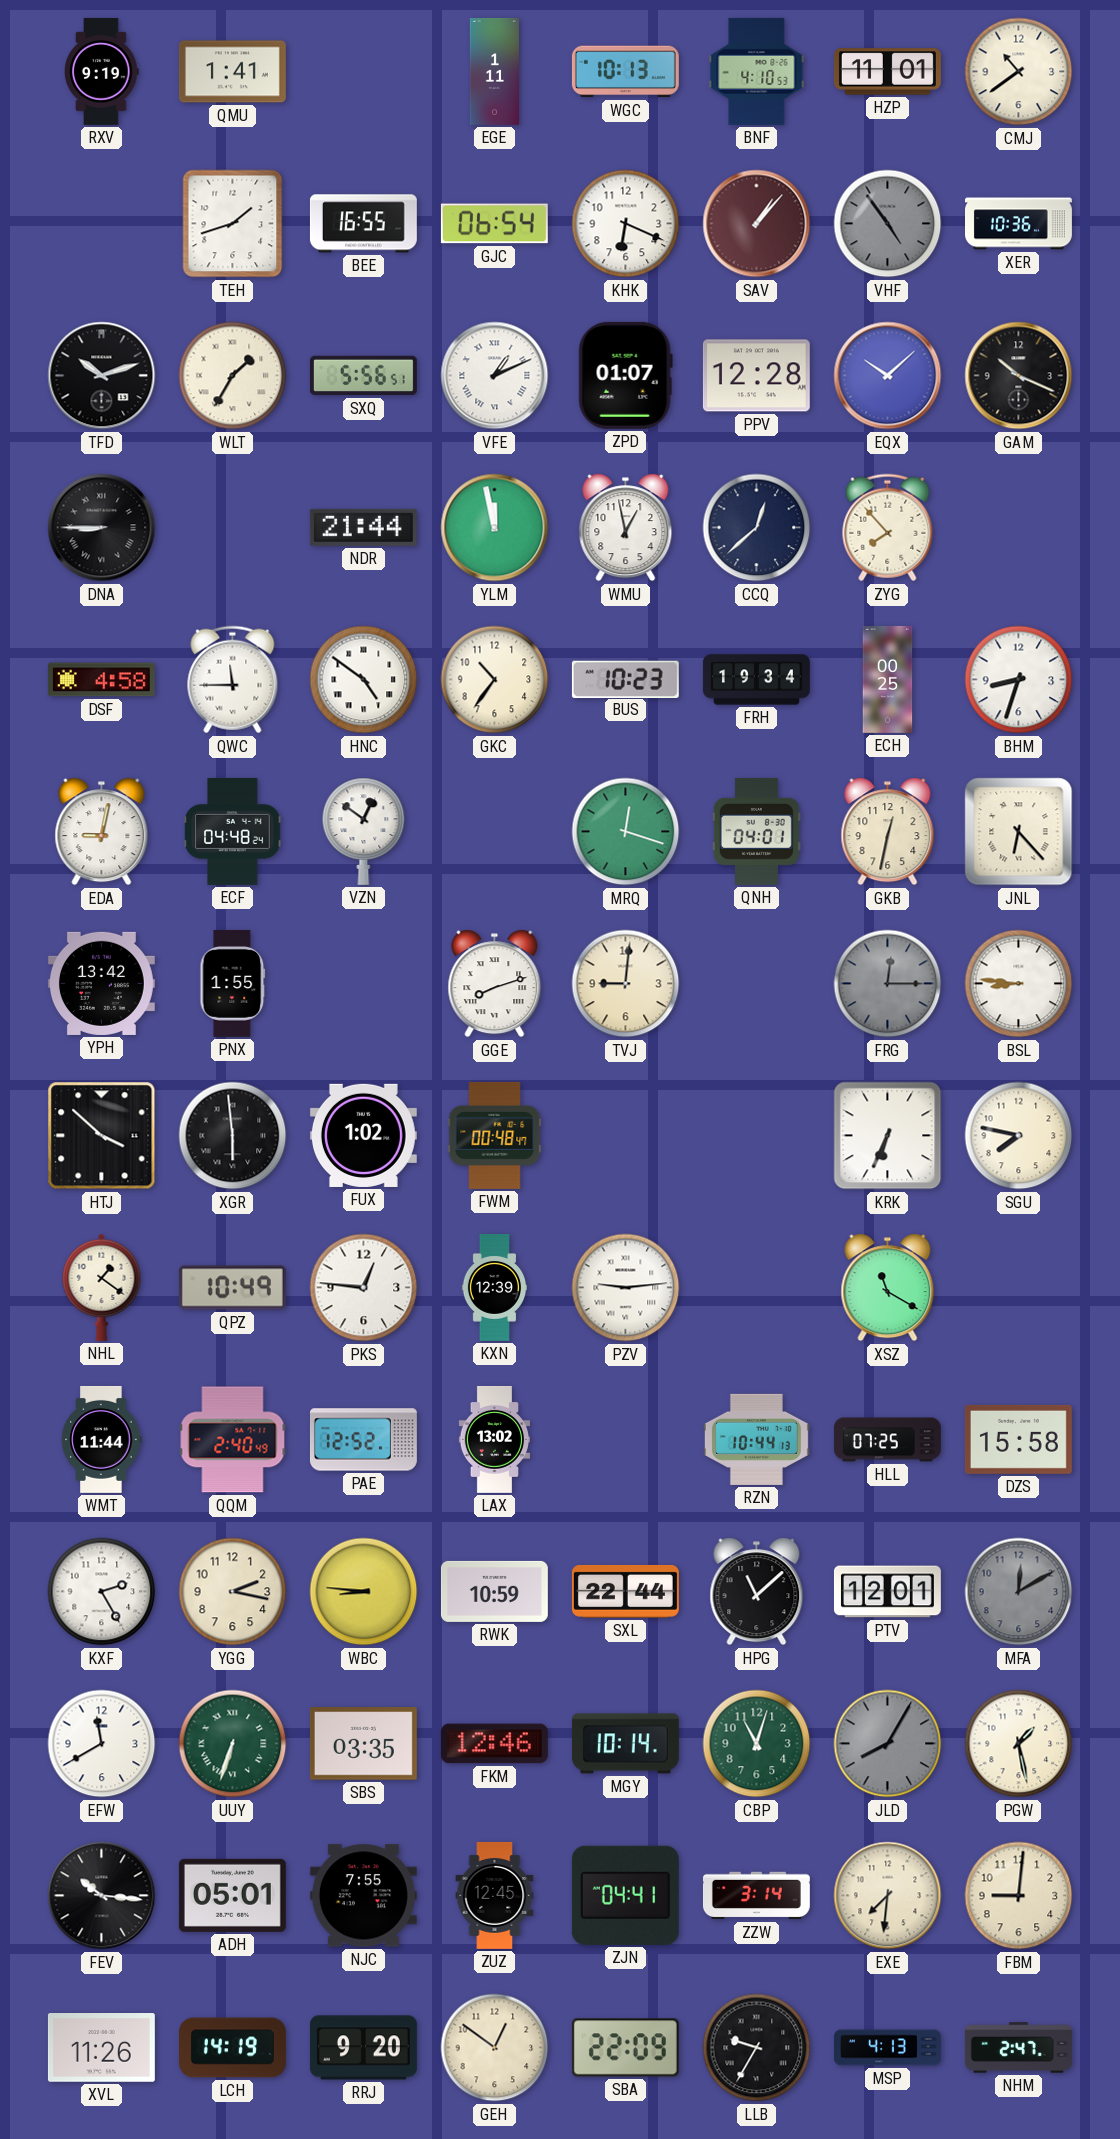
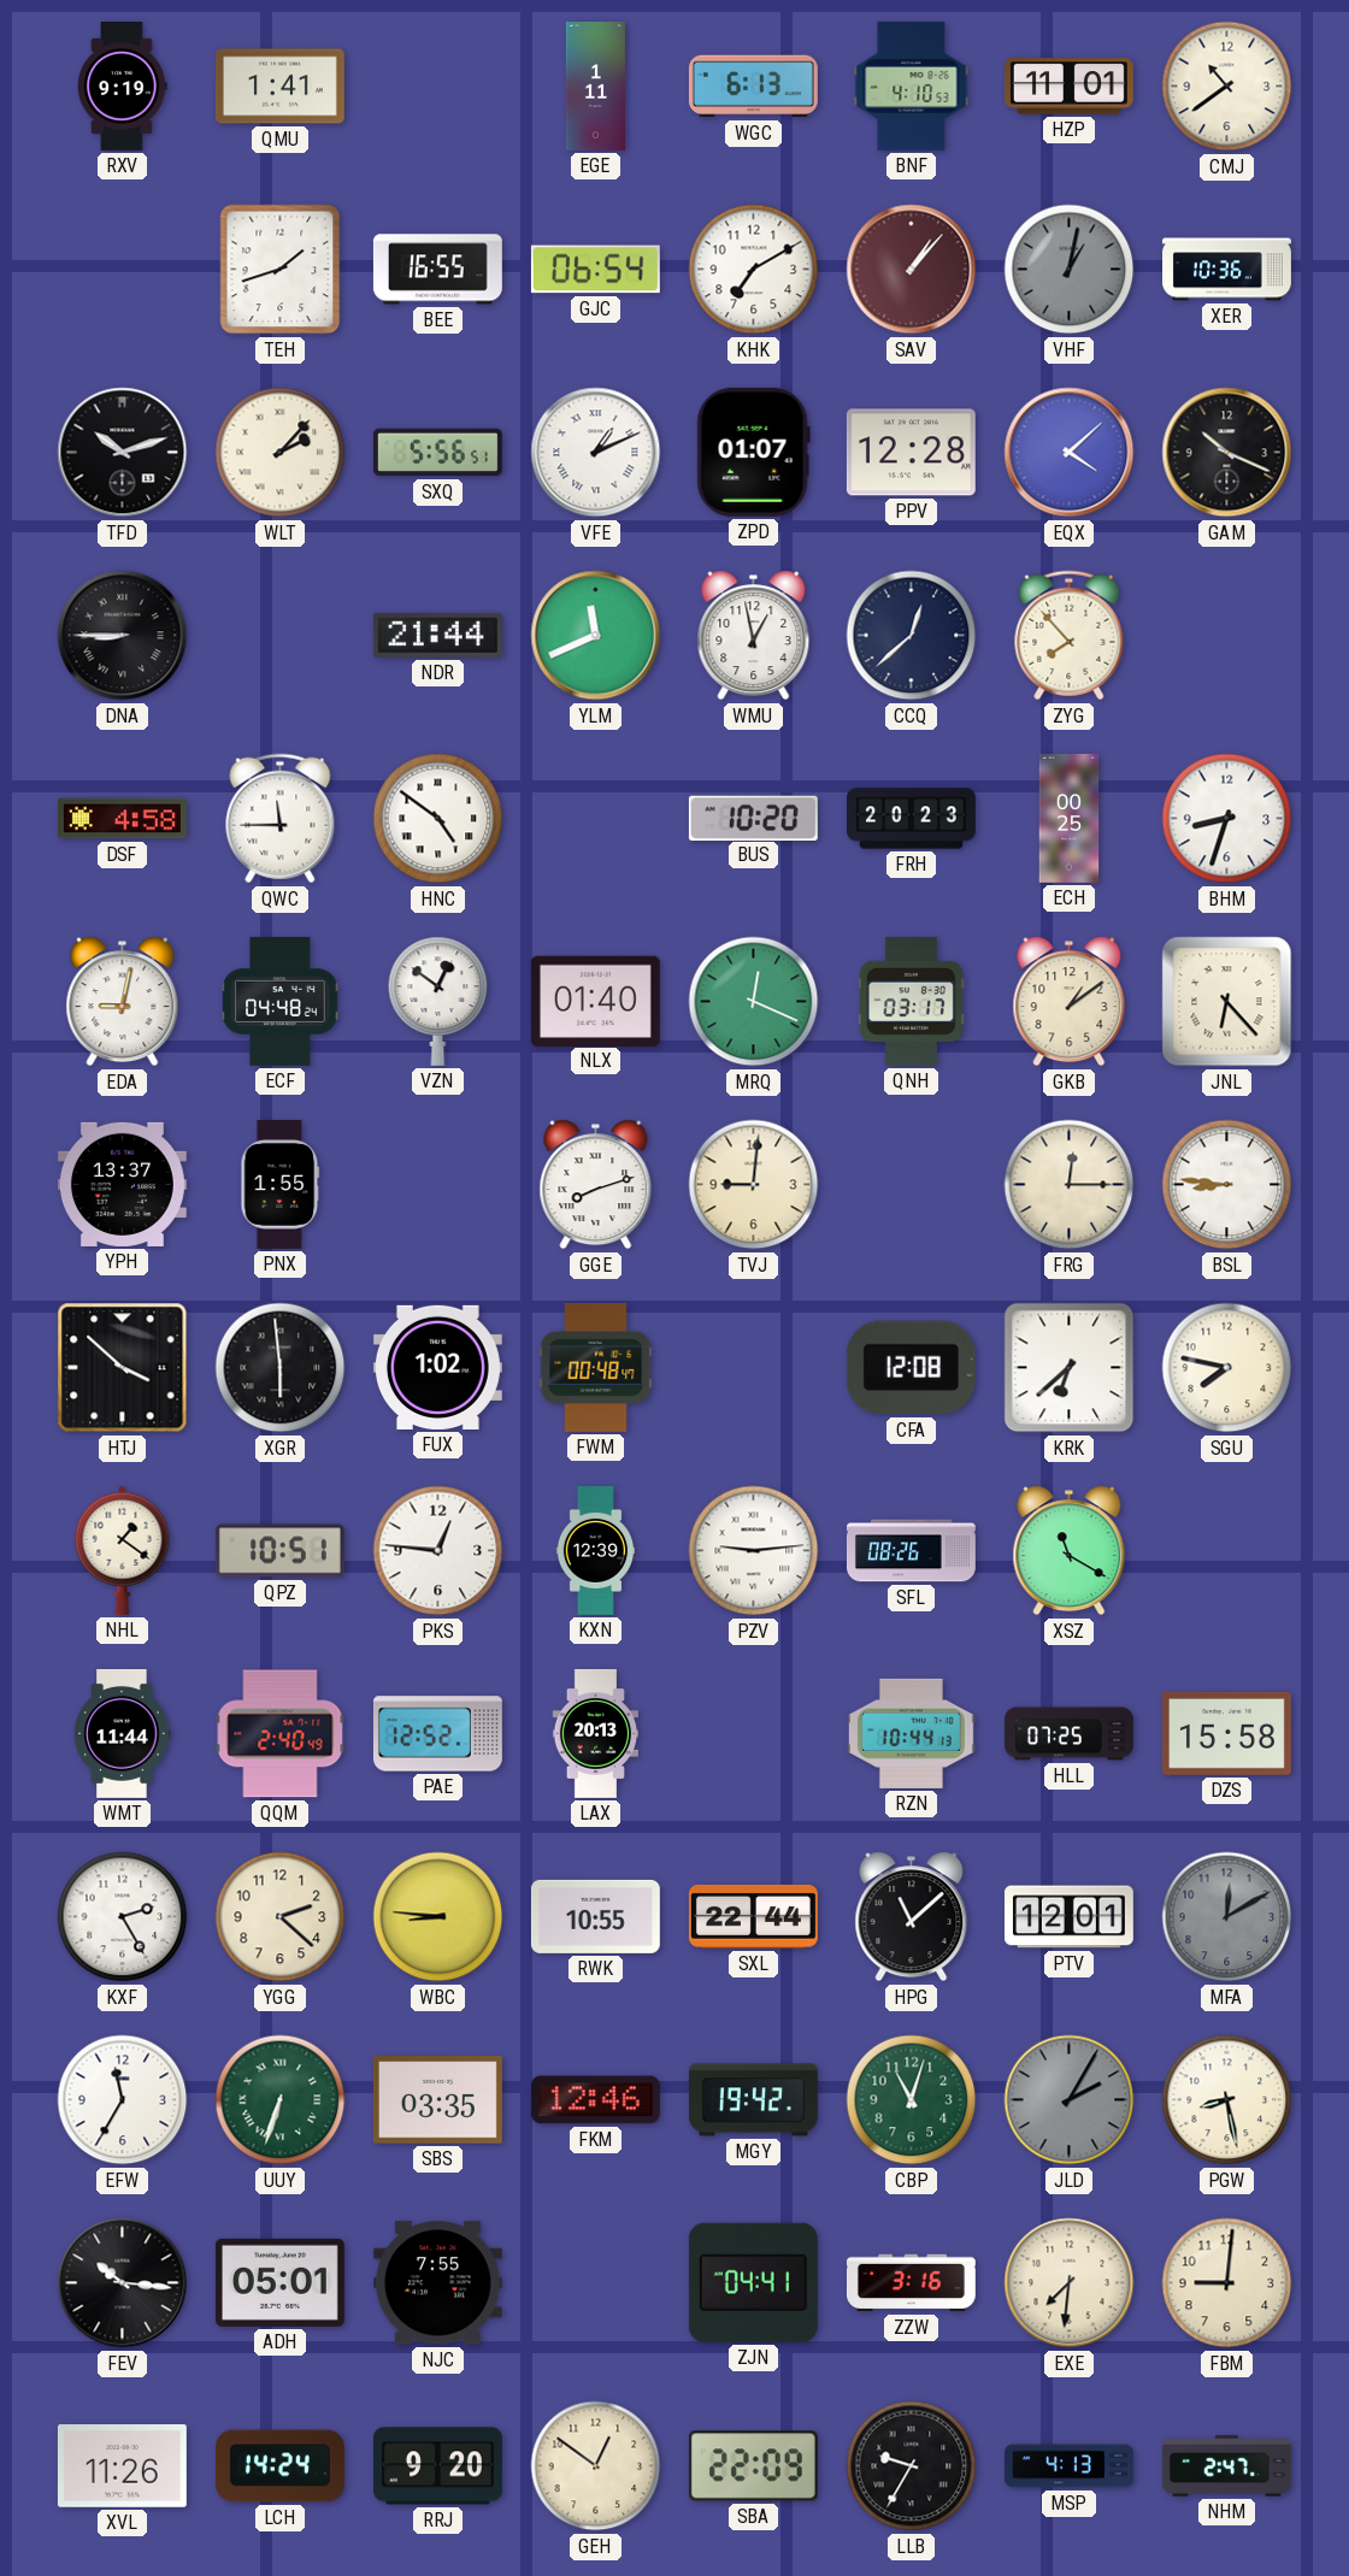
WGC: 10:13 -> 6:13
KHK: 6:19 -> 7:10
VHF: 4:54 -> 1:02
WLT: 1:35 -> 2:07
EQX: 10:08 -> 4:08
YLM: 11:58 -> 11:41
GKC: 10:36 -> none
BUS: 10:23 -> 10:20
FRH: 19:34 -> 20:23
NLX: none -> 01:40
MRQ: 12:18 -> 12:19
QNH: 04:01 -> 03:17
GKB: 12:32 -> 1:09
YPH: 13:42 -> 13:37
FRG dial: grey -> cream
CFA: none -> 12:08
KRK: 6:34 -> 6:38
QPZ: 10:49 -> 10:51
SFL: none -> 08:26
LAX: 13:02 -> 20:13
YGG: 2:17 -> 2:22
RWK: 10:59 -> 10:55
EFW: 11:40 -> 11:35
MGY: 10:14 -> 19:42
JLD: 8:05 -> 2:05
PGW: 1:28 -> 8:28
ZUZ: 12:45 -> none
ZZW: 3:14 -> 3:16
LCH: 14:19 -> 14:24
